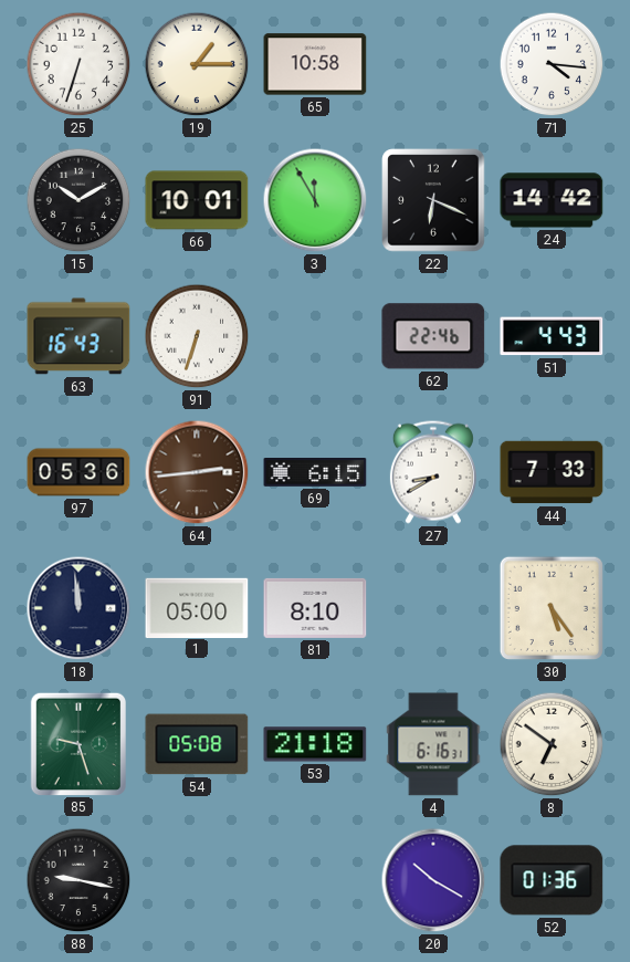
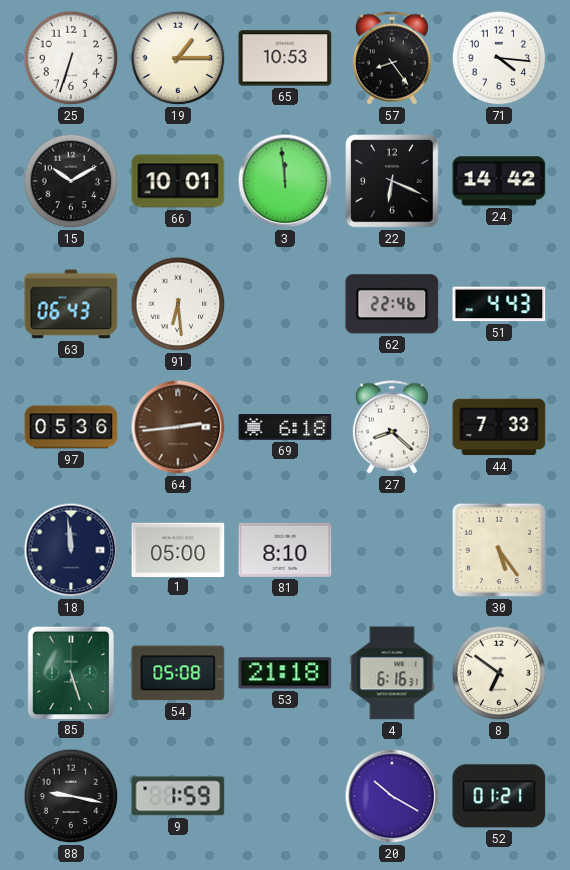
65: 10:58 -> 10:53
57: none -> 8:24
3: 11:55 -> 11:59
63: 16:43 -> 06:43
91: 6:33 -> 6:29
69: 6:15 -> 6:18
27: 8:40 -> 8:22
85: 9:27 -> 5:27
9: none -> 1:59
52: 01:36 -> 01:21
